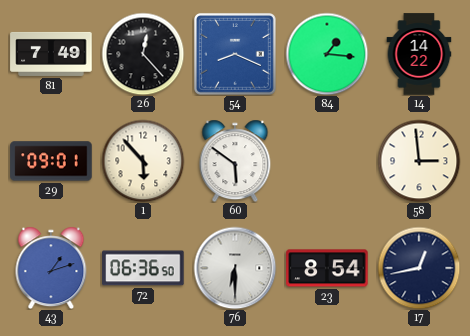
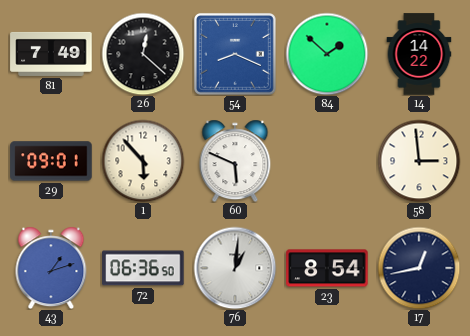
26: 12:23 -> 12:22
84: 1:16 -> 1:52
60: 5:51 -> 5:49
76: 6:30 -> 1:01
